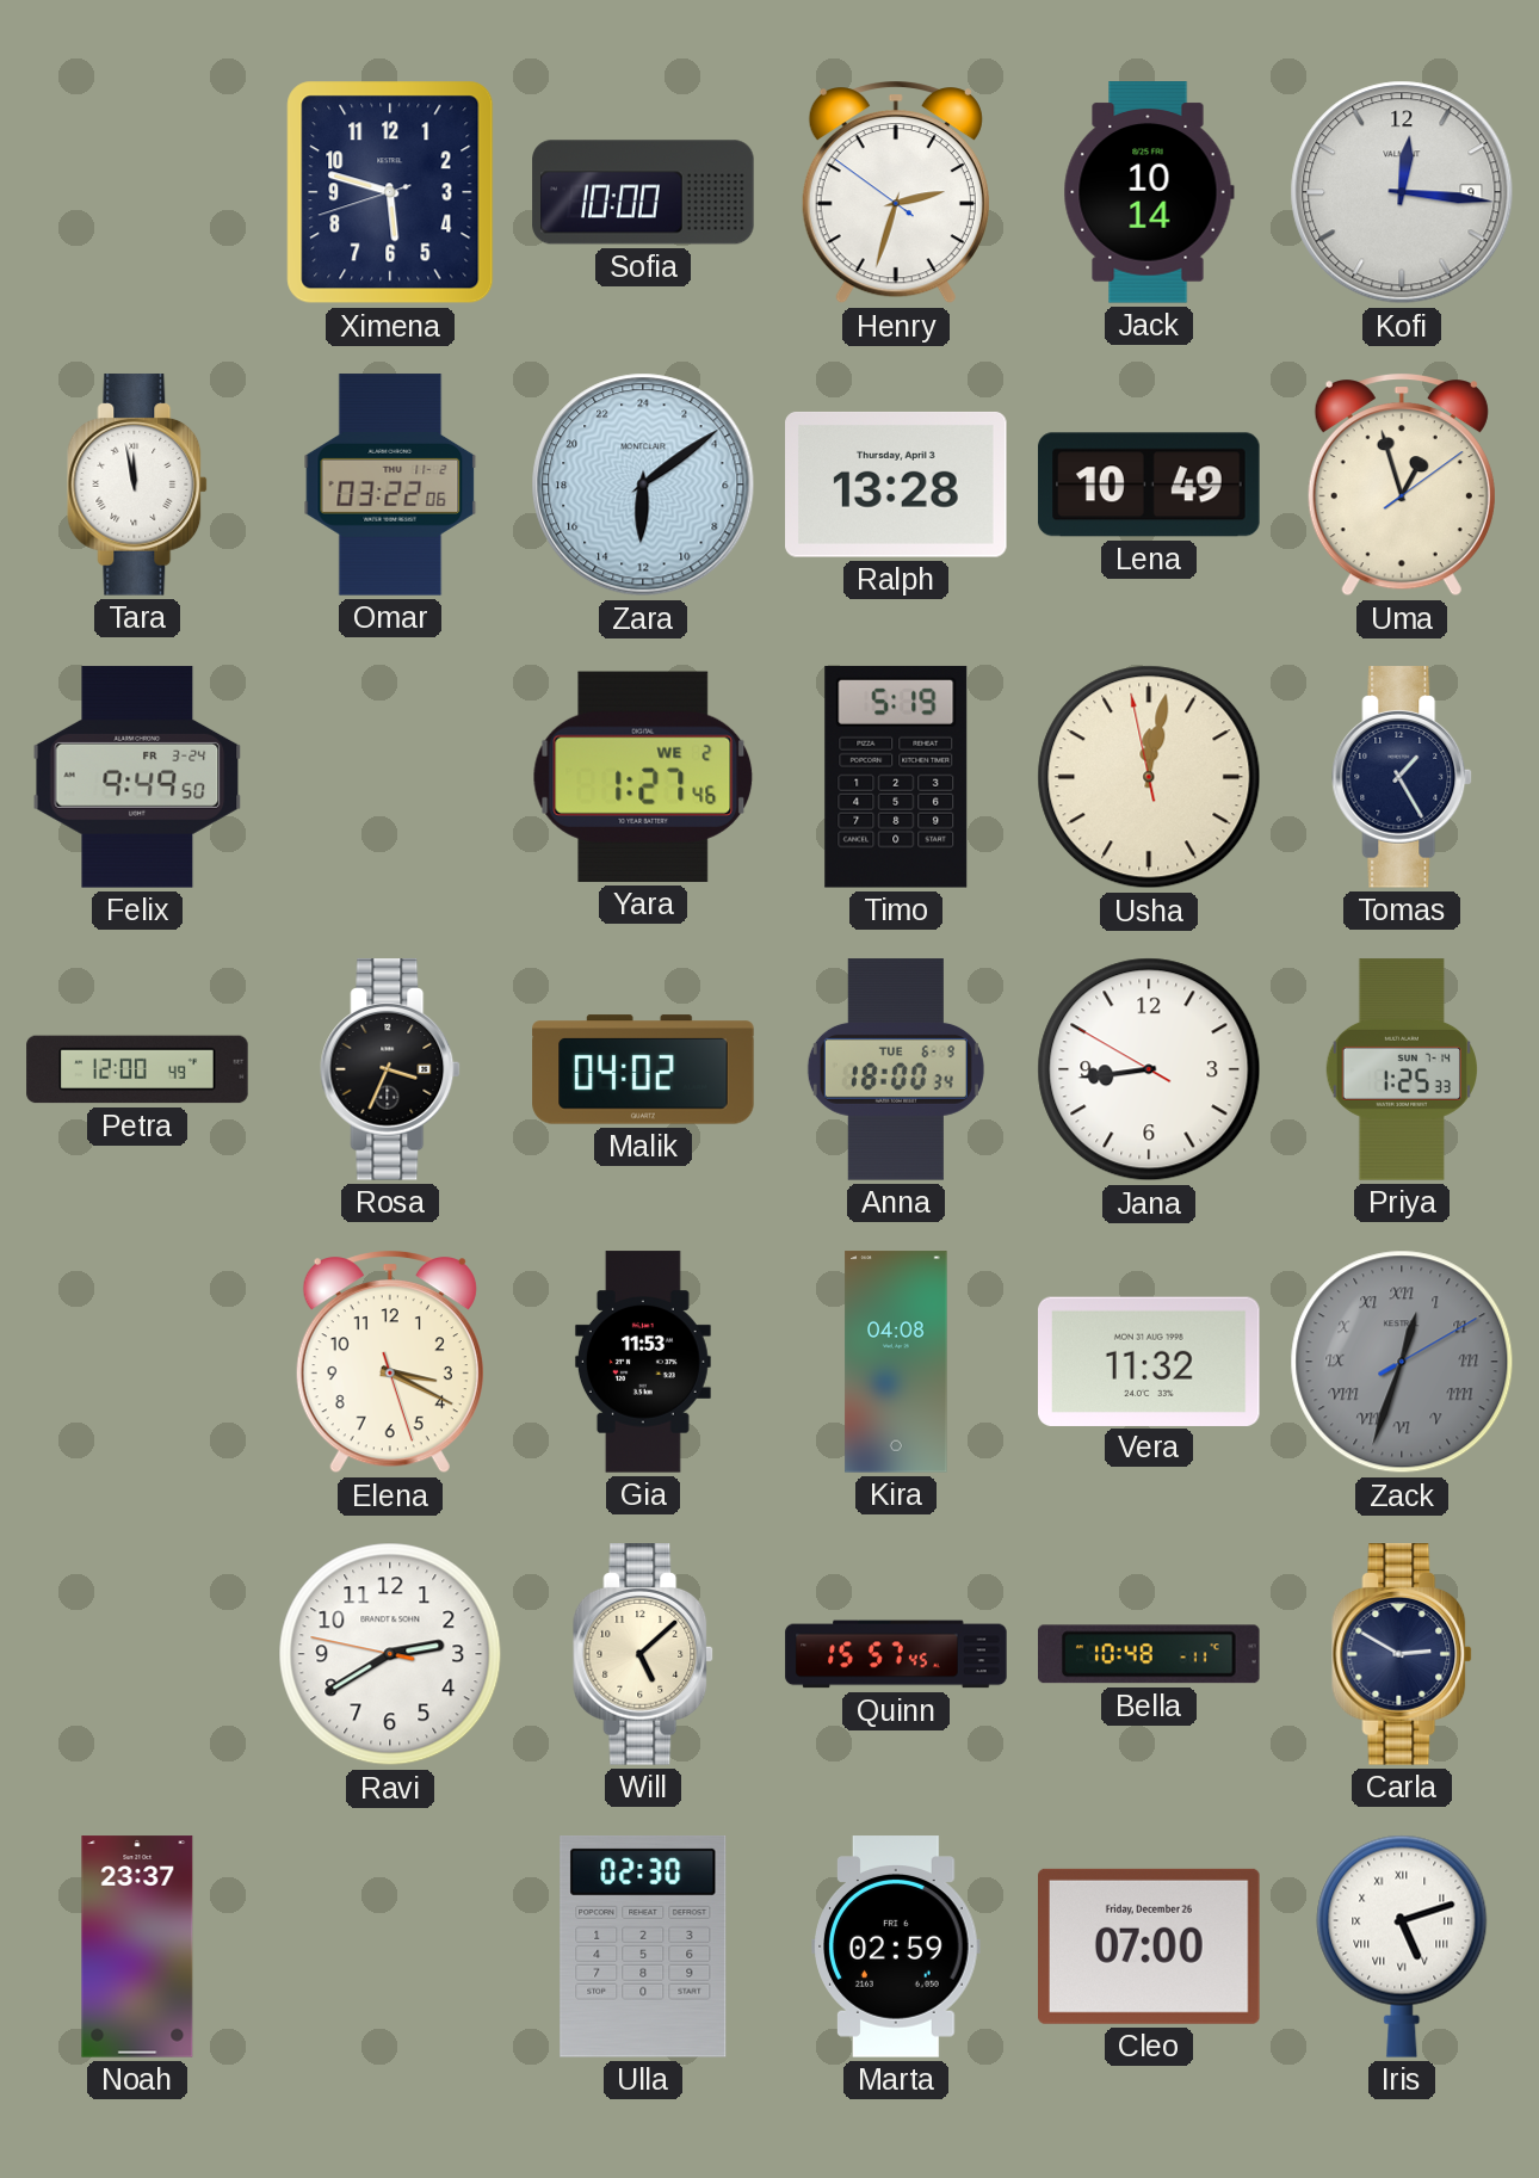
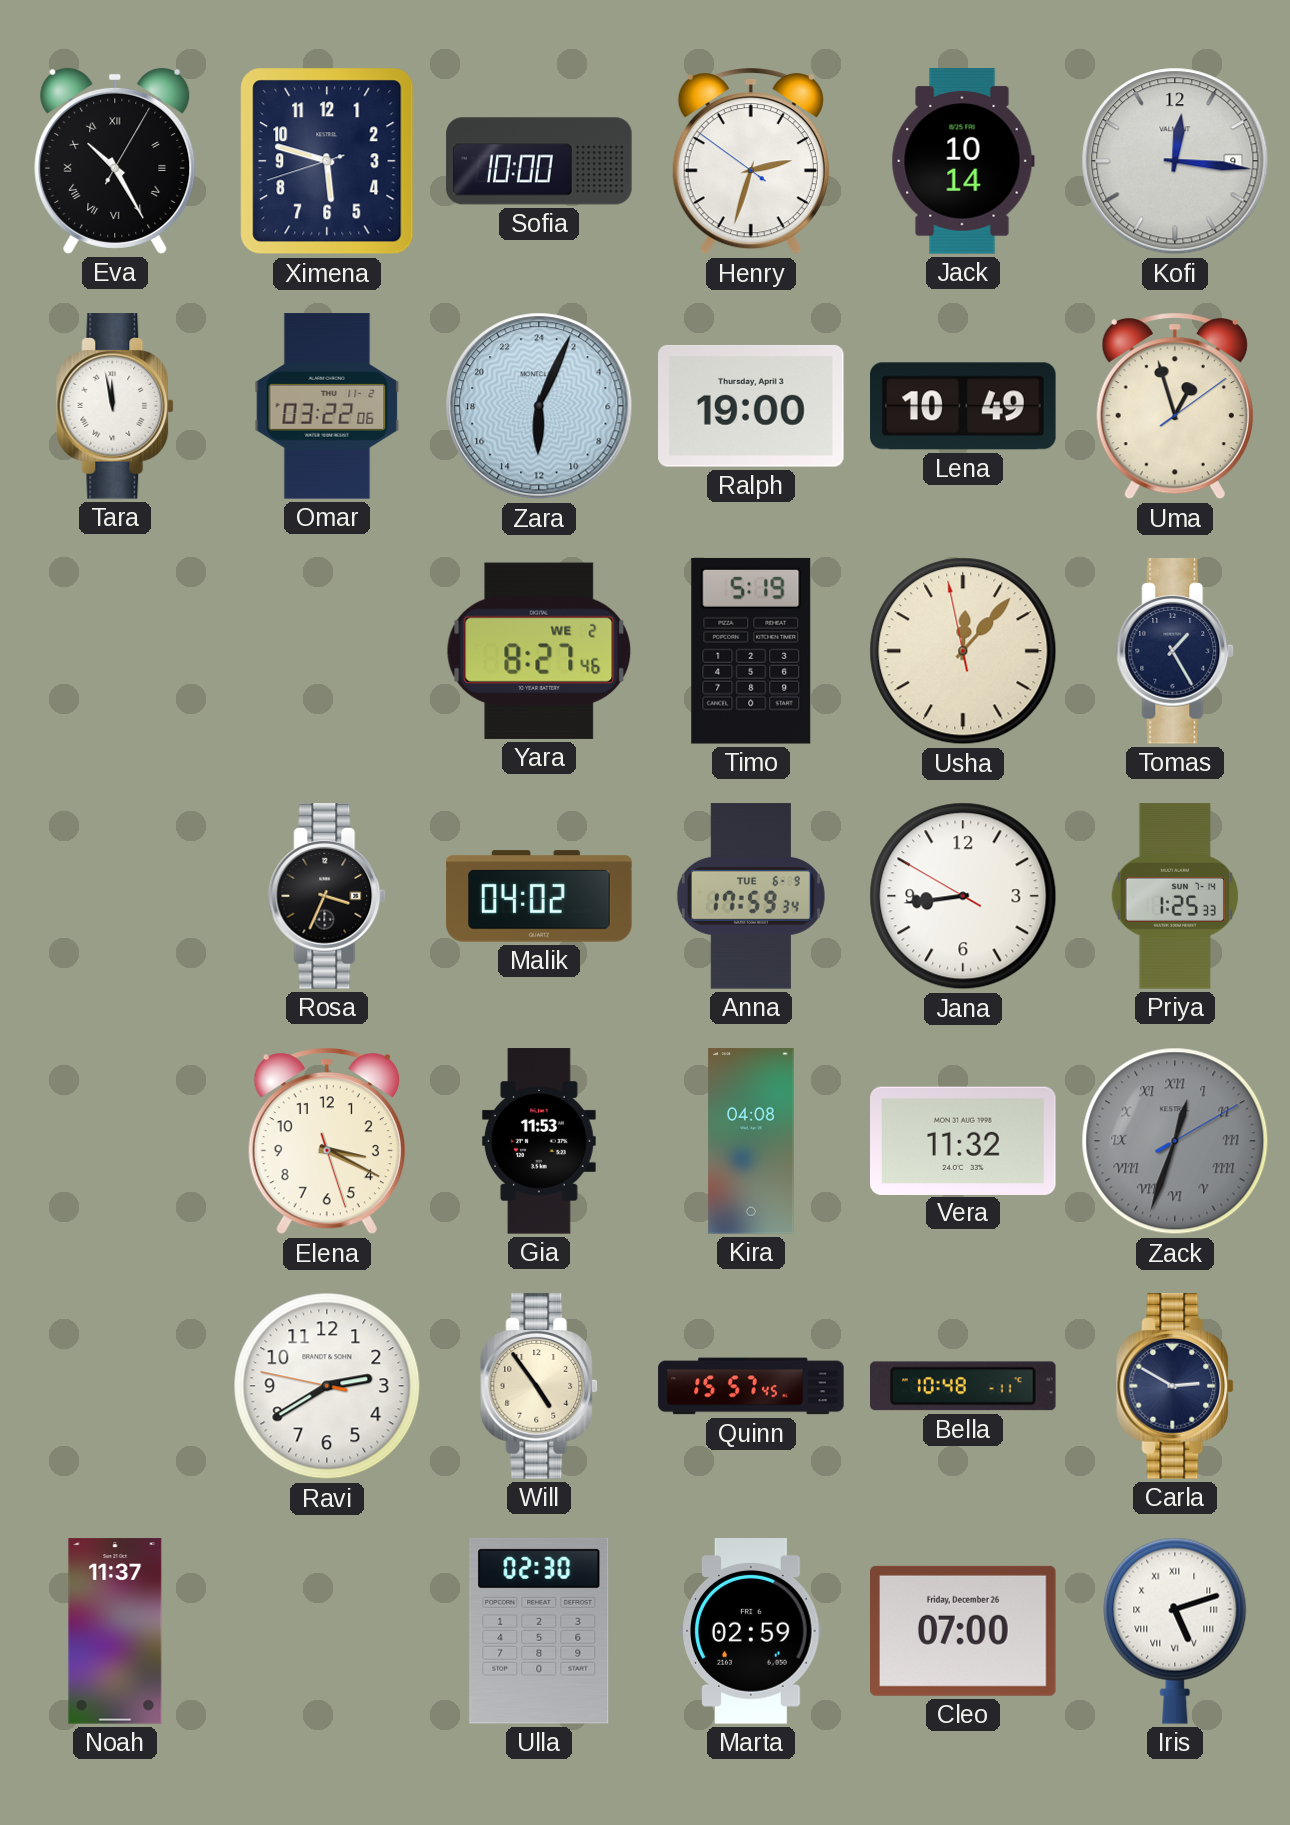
Eva: none -> 10:25
Zara: 12:09 -> 12:04
Ralph: 13:28 -> 19:00
Felix: 9:49 -> none
Yara: 1:27 -> 8:27
Usha: 12:01 -> 12:06
Petra: 12:00 -> none
Anna: 18:00 -> 17:59
Will: 5:08 -> 4:54
Noah: 23:37 -> 11:37
